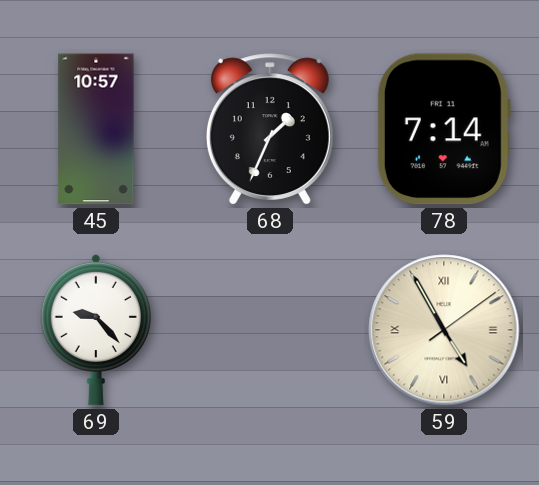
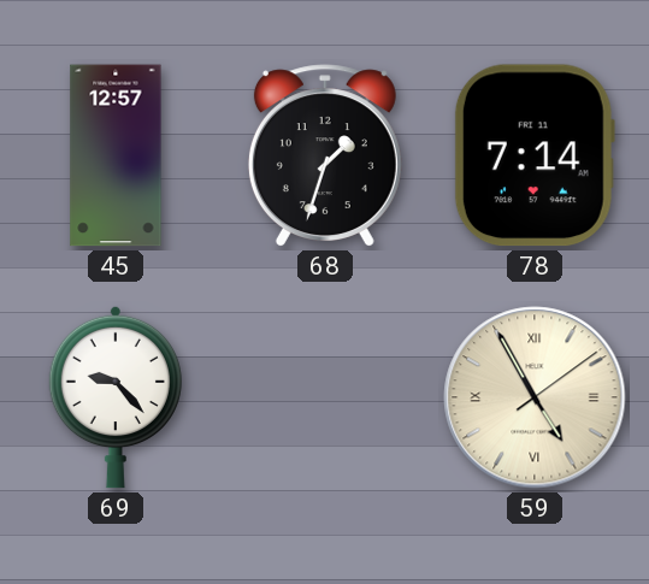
45: 10:57 -> 12:57
68: 1:34 -> 1:33
